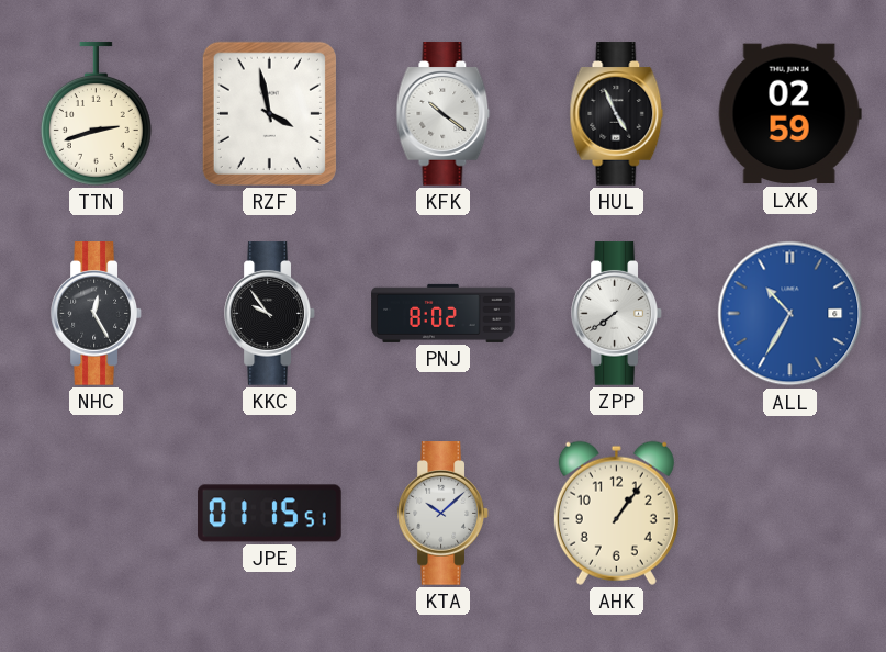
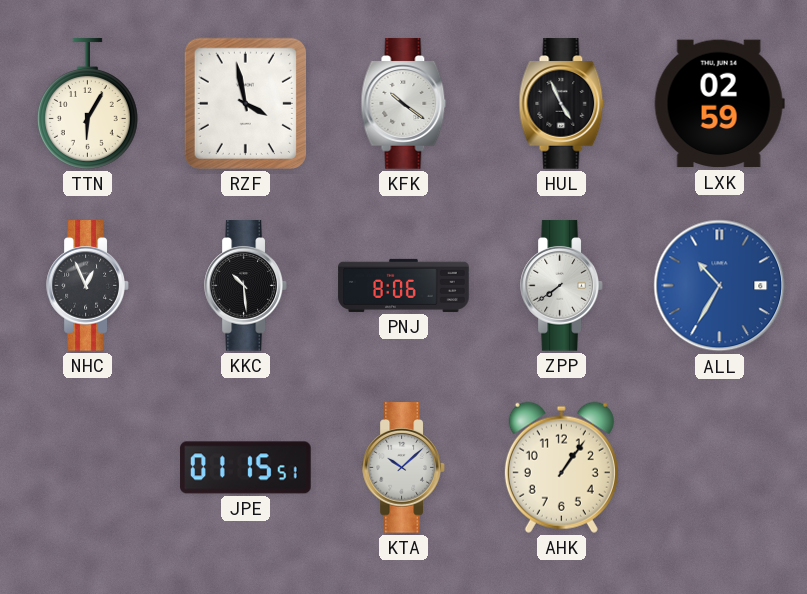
TTN: 2:42 -> 6:05
NHC: 12:25 -> 12:56
KKC: 9:54 -> 10:29
PNJ: 8:02 -> 8:06
